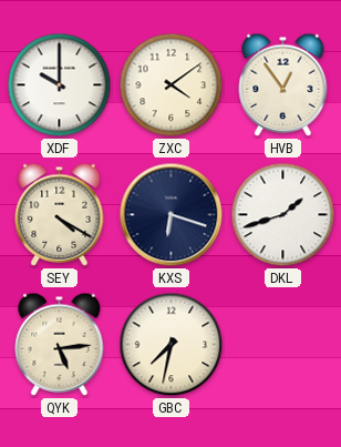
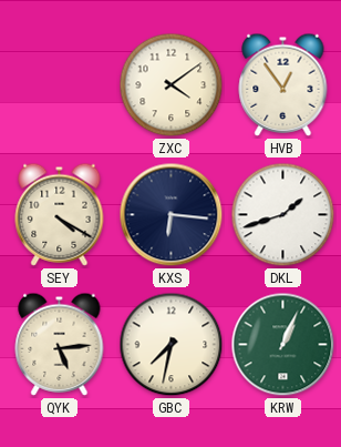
XDF: 10:00 -> none
KXS: 6:18 -> 6:16
KRW: none -> 1:04
